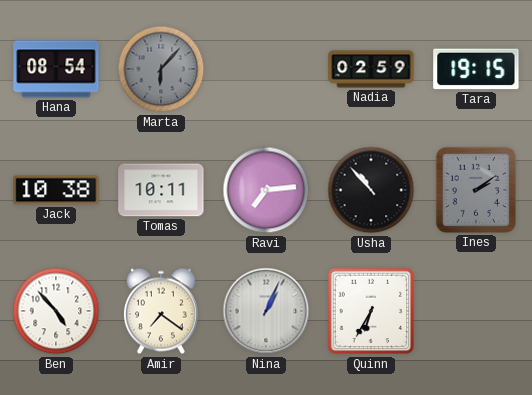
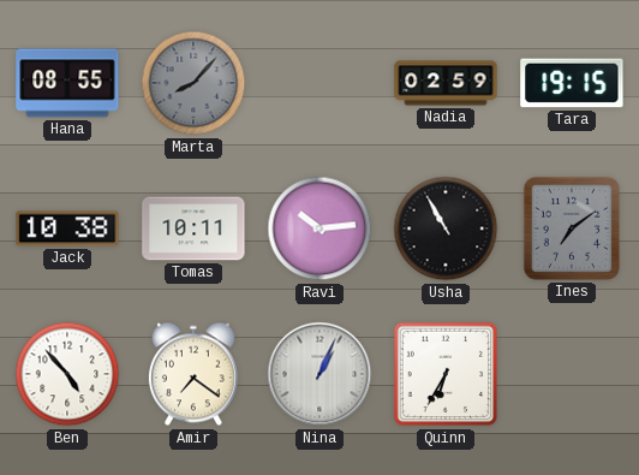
Hana: 08:54 -> 08:55
Marta: 6:07 -> 8:07
Ravi: 7:14 -> 10:14
Usha: 10:53 -> 10:55
Ines: 2:09 -> 7:09
